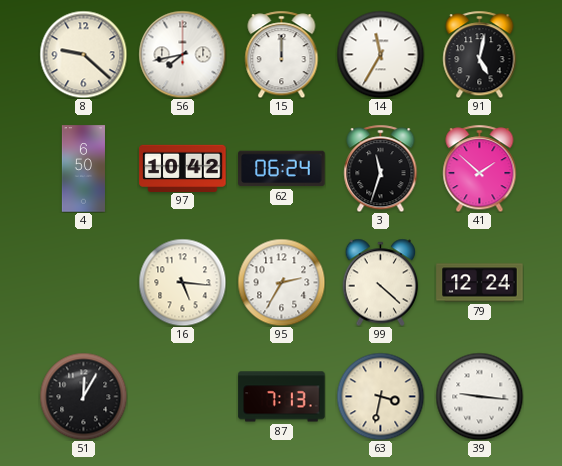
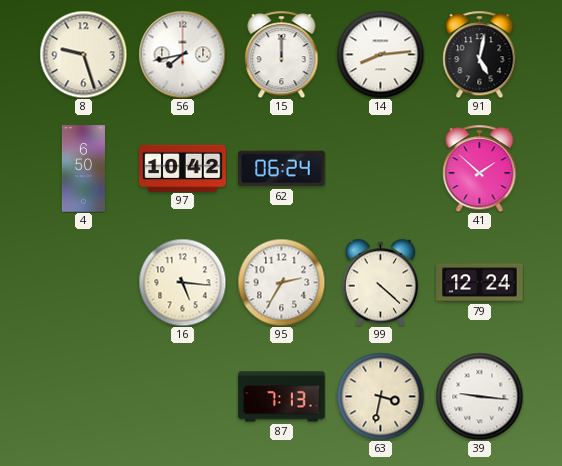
8: 9:22 -> 9:27
14: 11:35 -> 8:14
3: 11:33 -> none
51: 12:05 -> none
